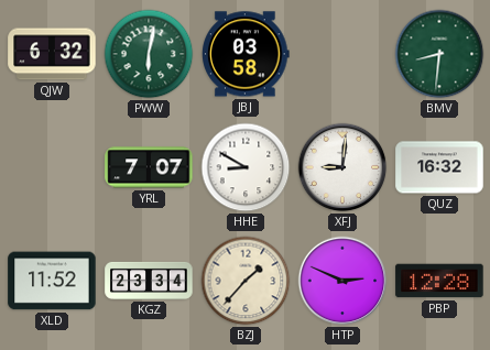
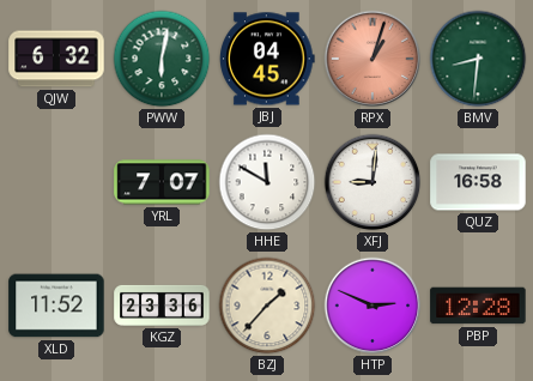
JBJ: 03:58 -> 04:45
RPX: none -> 1:03
HHE: 8:50 -> 11:50
QUZ: 16:32 -> 16:58
KGZ: 23:34 -> 23:36
